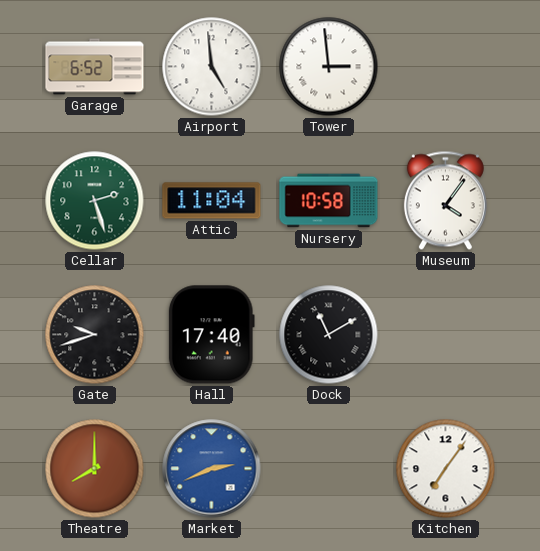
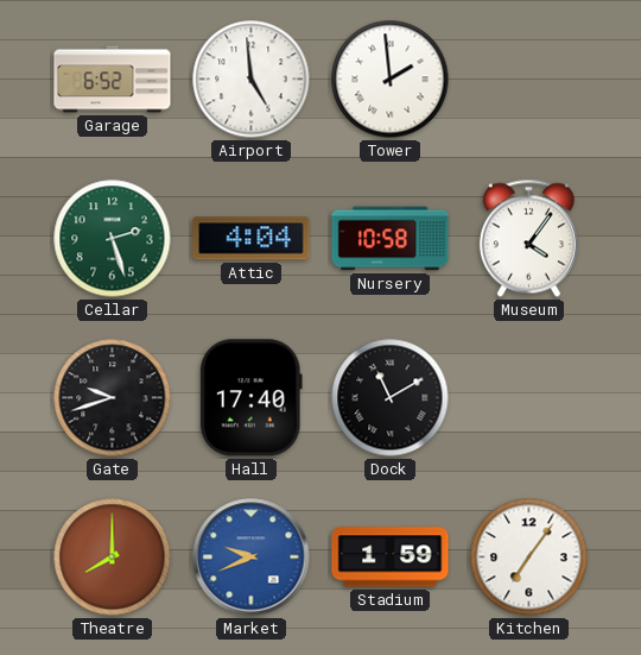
Tower: 2:59 -> 1:59
Attic: 11:04 -> 4:04
Market: 2:41 -> 9:41
Stadium: none -> 1:59
